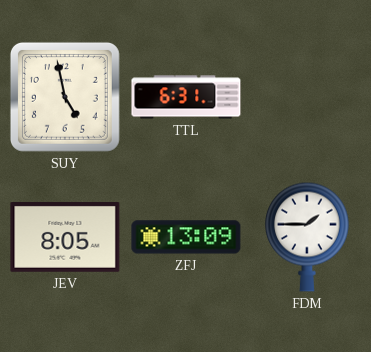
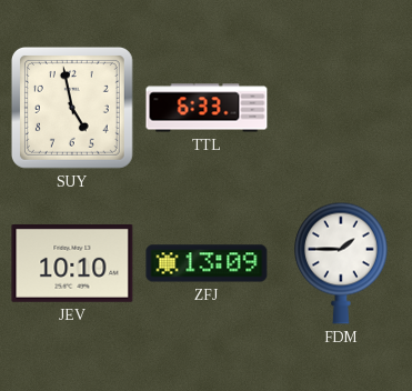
TTL: 6:31 -> 6:33
JEV: 8:05 -> 10:10
